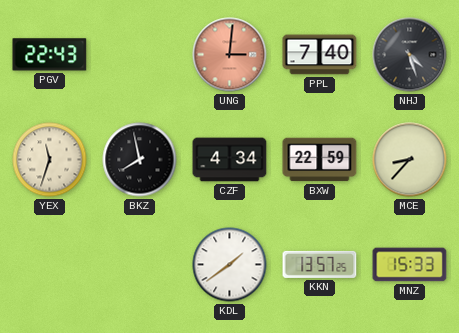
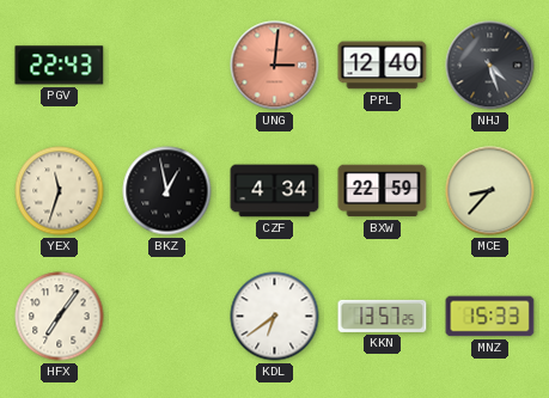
PPL: 7:40 -> 12:40
BKZ: 7:58 -> 12:58
HFX: none -> 7:06
KDL: 1:39 -> 6:39
